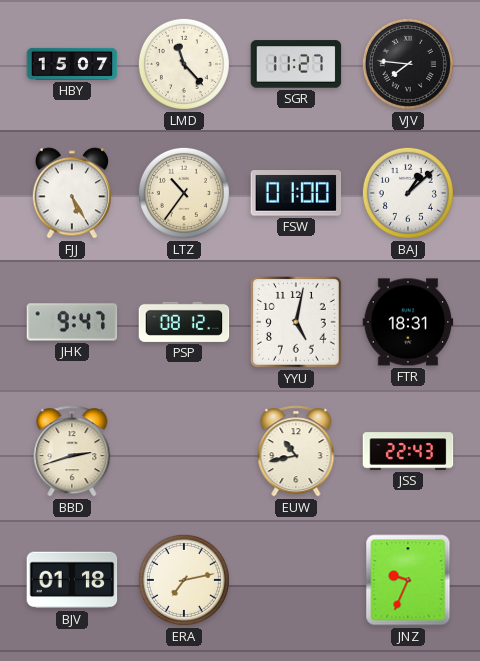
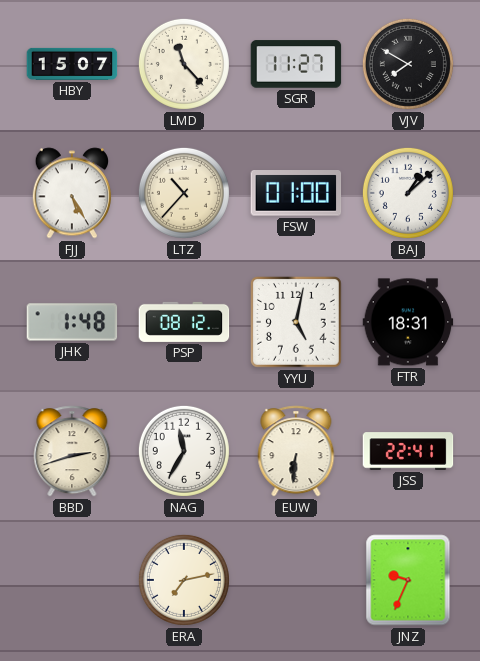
VJV: 7:46 -> 7:50
LTZ: 10:36 -> 10:37
JHK: 9:47 -> 1:48
NAG: none -> 11:35
EUW: 10:43 -> 6:31
JSS: 22:43 -> 22:41
BJV: 01:18 -> none
